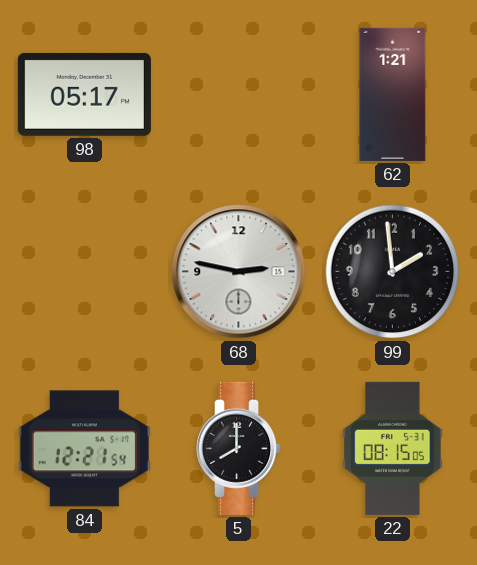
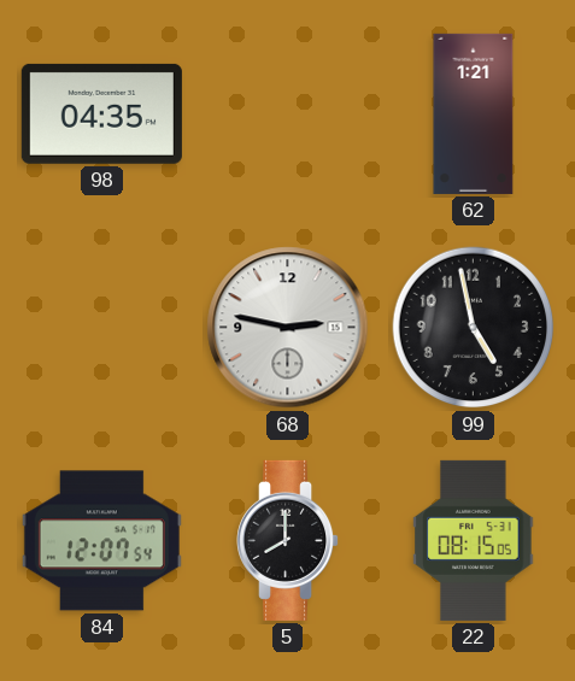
98: 05:17 -> 04:35
99: 1:59 -> 4:58
84: 12:21 -> 12:07
